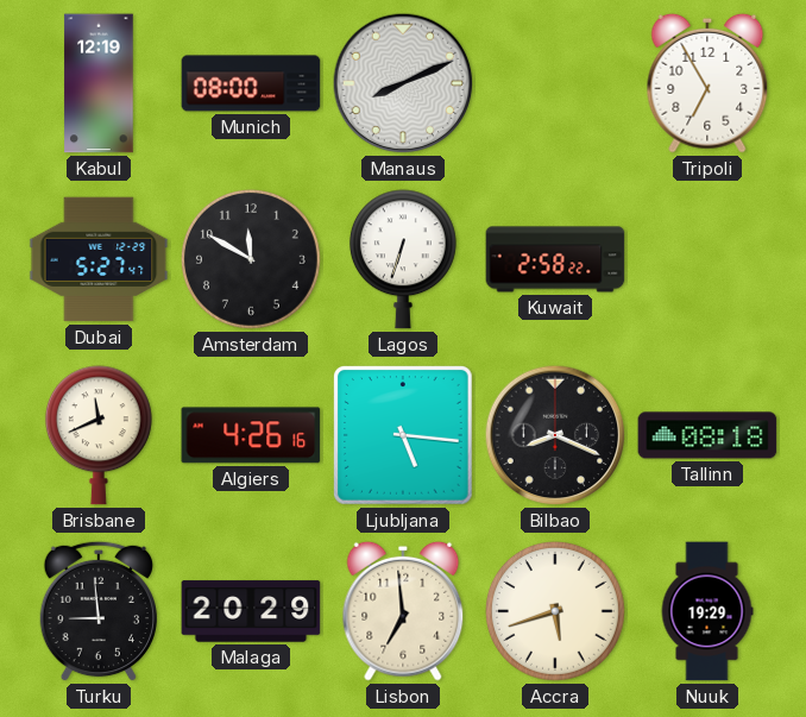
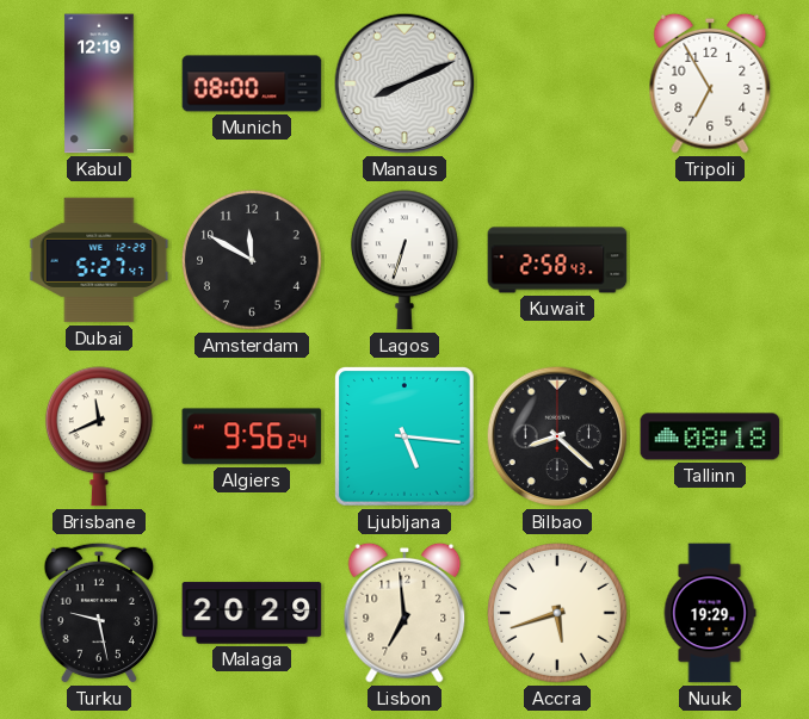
Kuwait: 2:58:22 -> 2:58:43
Algiers: 4:26 -> 9:56
Bilbao: 8:19 -> 8:22
Turku: 8:59 -> 9:28
